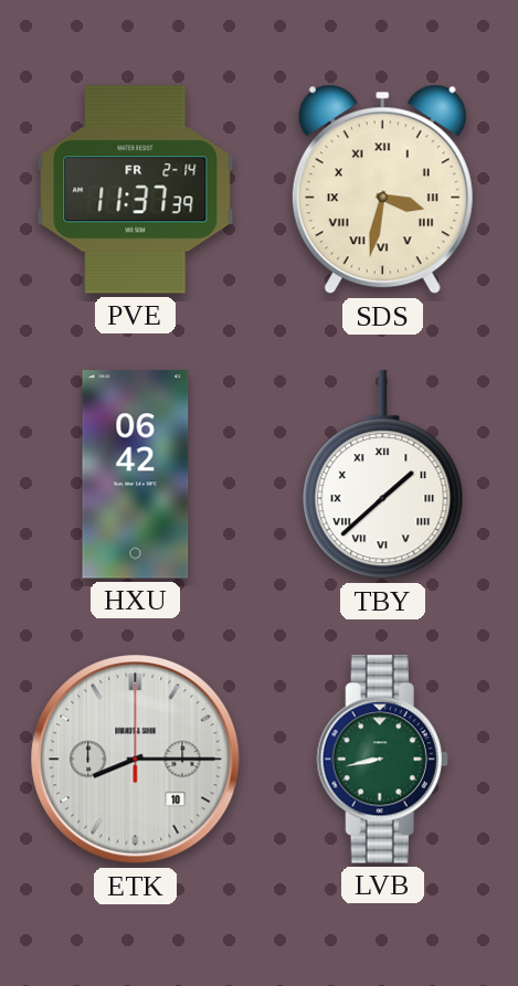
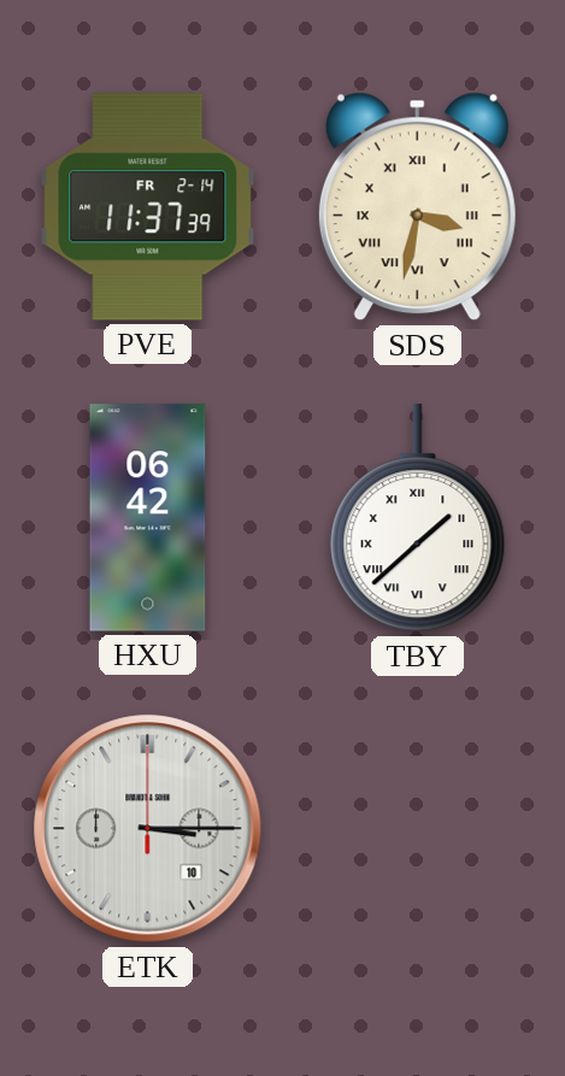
ETK: 8:15 -> 3:15
LVB: 8:43 -> none
